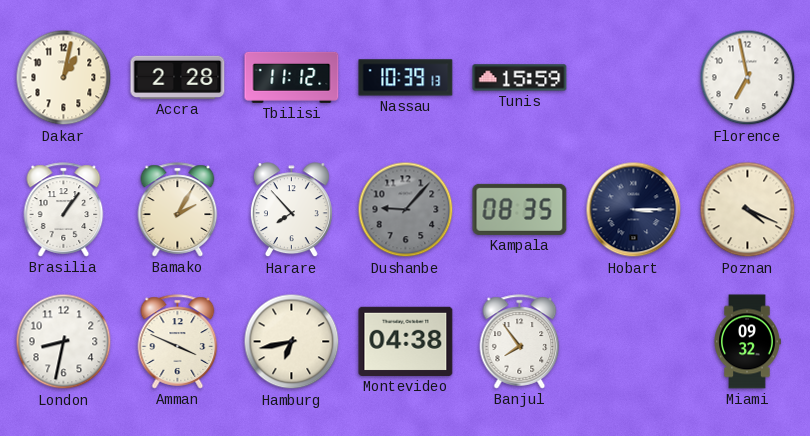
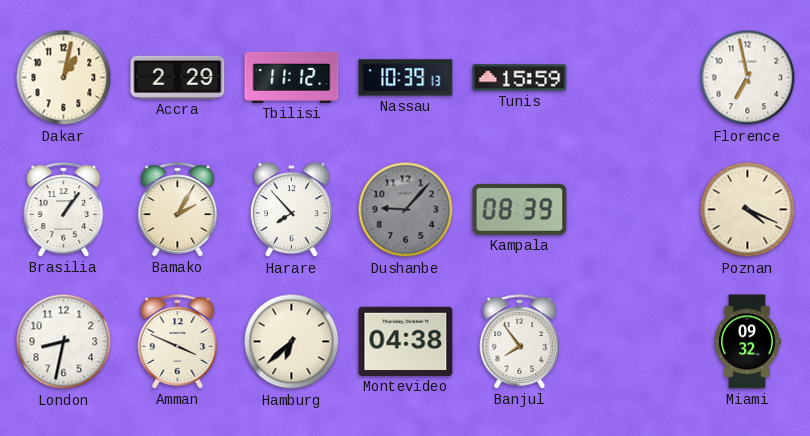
Accra: 2:28 -> 2:29
Kampala: 08:35 -> 08:39
Hobart: 3:15 -> none
Hamburg: 6:43 -> 6:38
